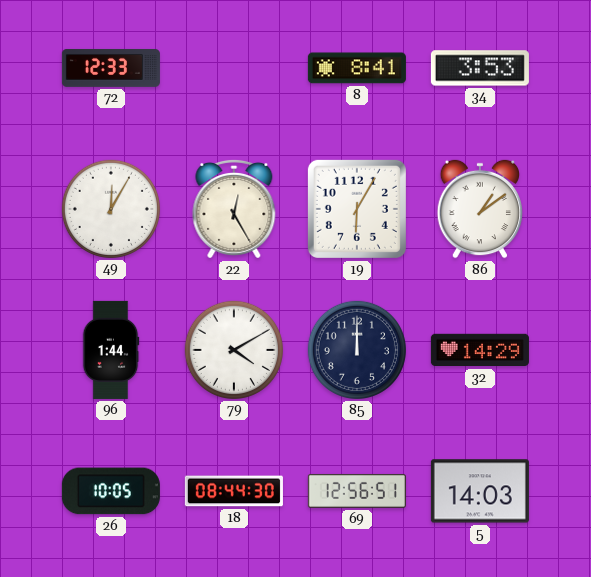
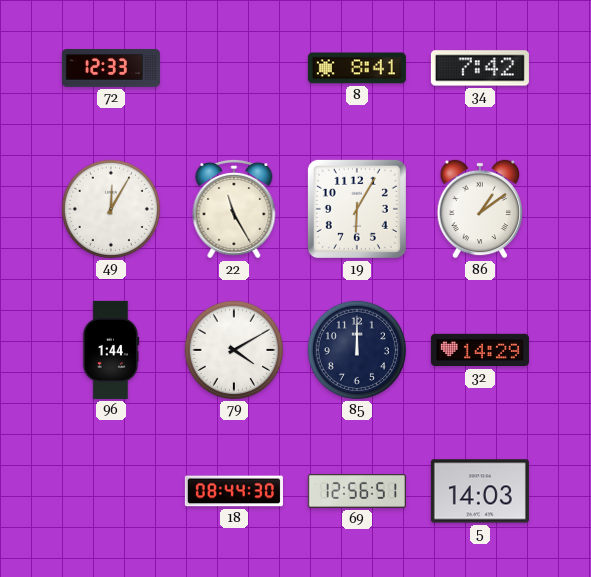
34: 3:53 -> 7:42
22: 12:25 -> 11:25
26: 10:05 -> none
